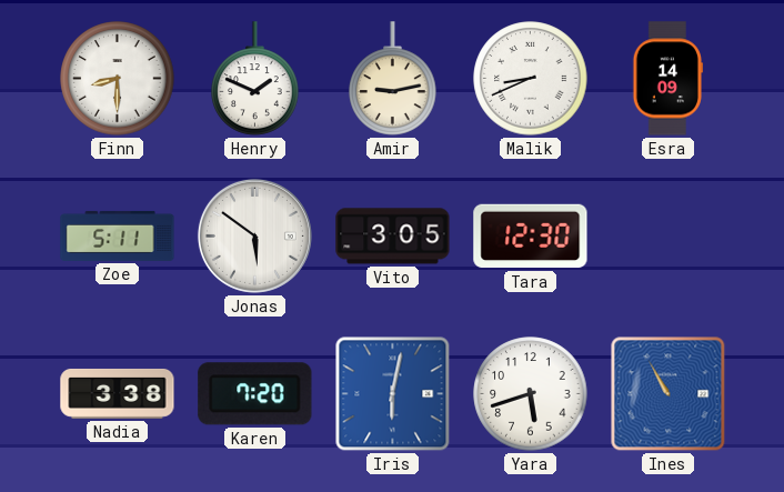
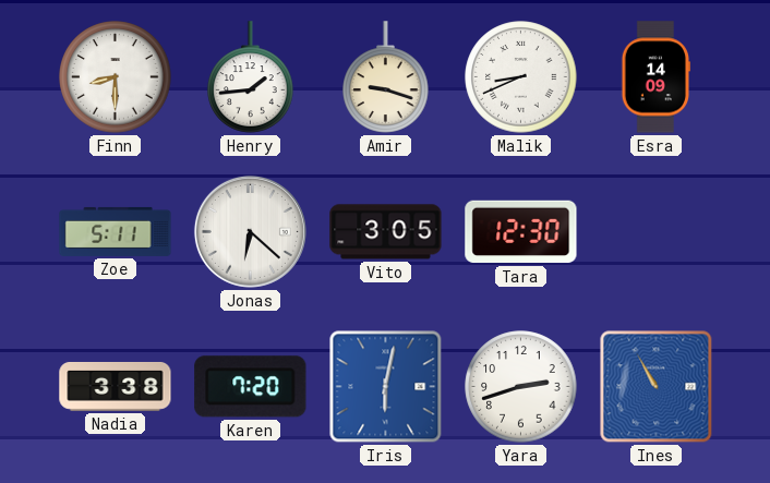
Henry: 1:49 -> 1:44
Amir: 9:13 -> 9:18
Jonas: 5:51 -> 6:22
Yara: 5:42 -> 2:42
